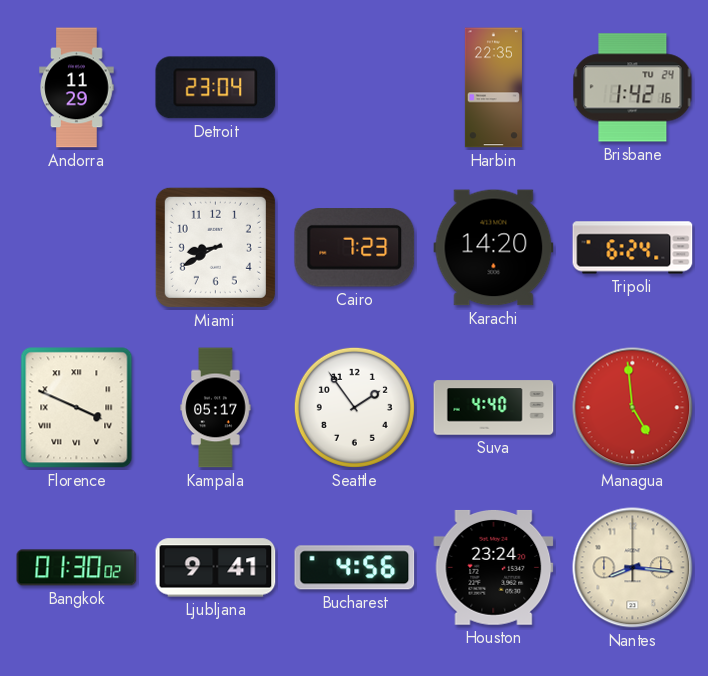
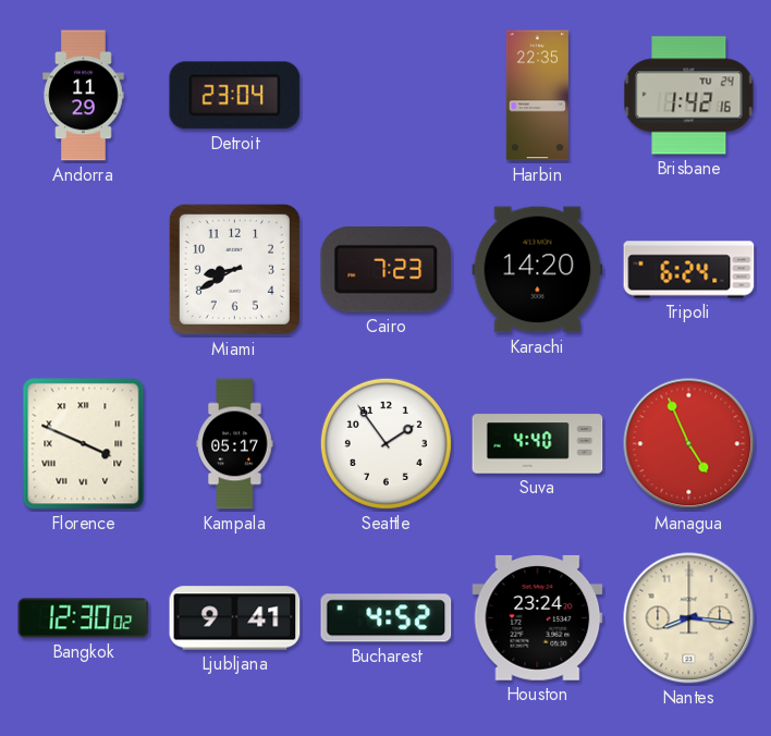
Managua: 4:59 -> 4:56
Bangkok: 01:30 -> 12:30
Bucharest: 4:56 -> 4:52
